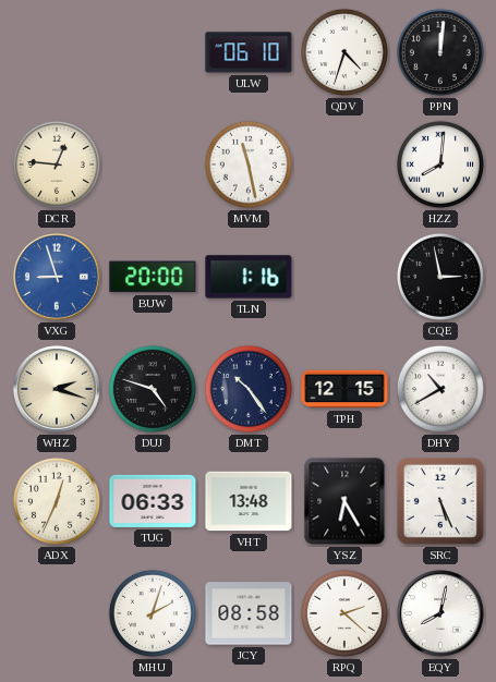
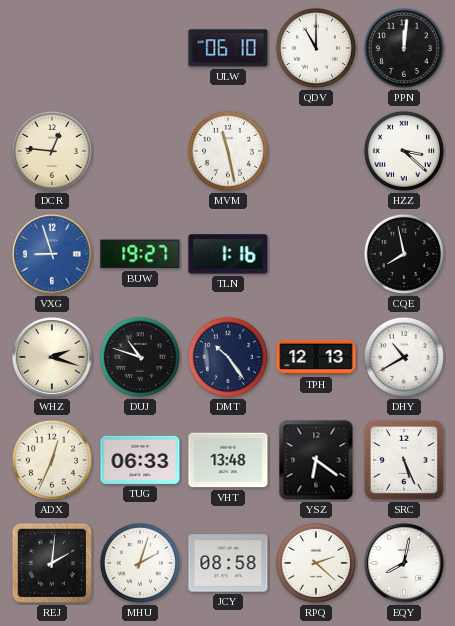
QDV: 4:33 -> 11:00
HZZ: 8:01 -> 3:22
BUW: 20:00 -> 19:27
CQE: 2:58 -> 7:58
DUJ: 4:48 -> 10:48
TPH: 12:15 -> 12:13
YSZ: 6:25 -> 6:21
REJ: none -> 2:01
